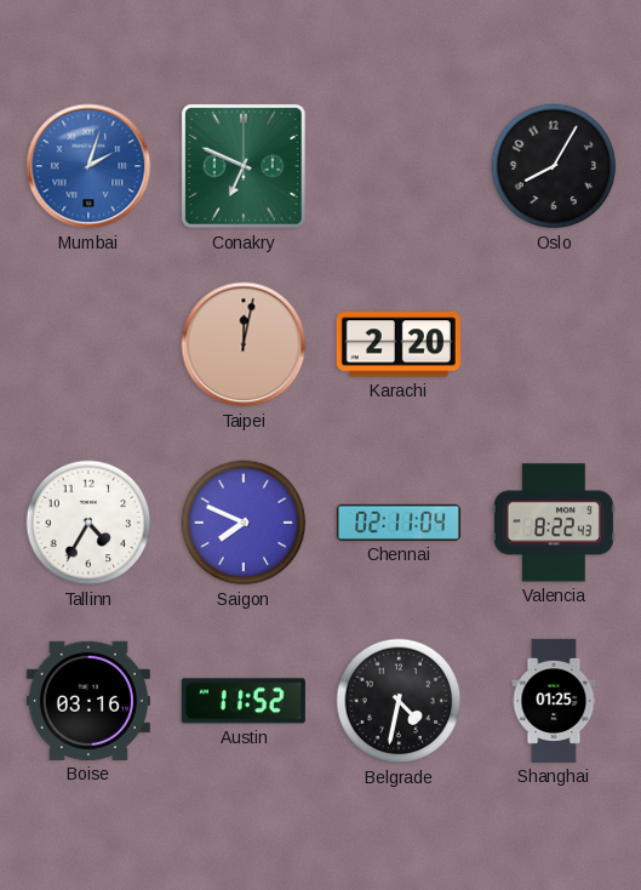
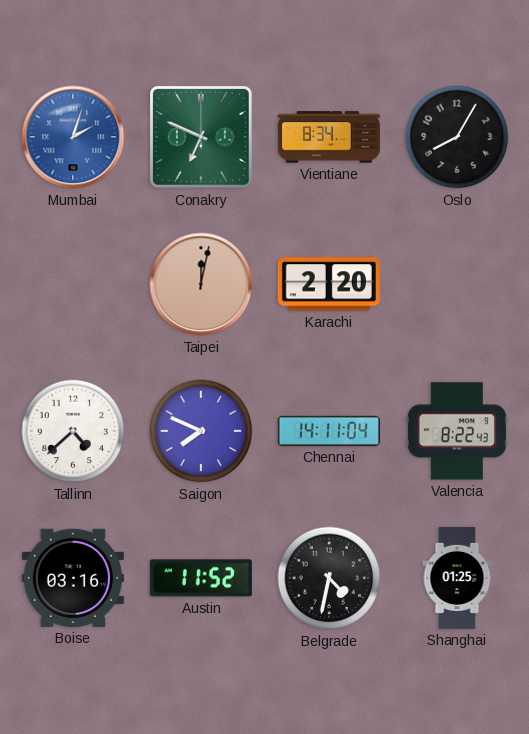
Vientiane: none -> 8:34
Tallinn: 4:35 -> 4:38
Chennai: 02:11 -> 14:11
